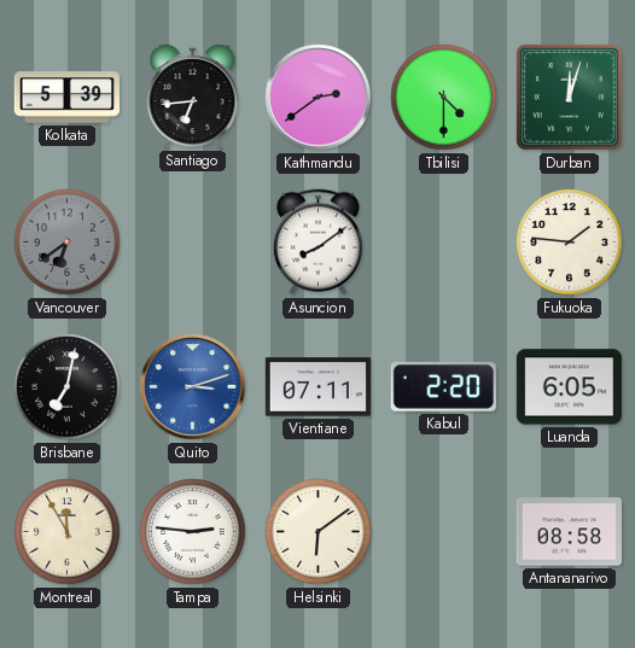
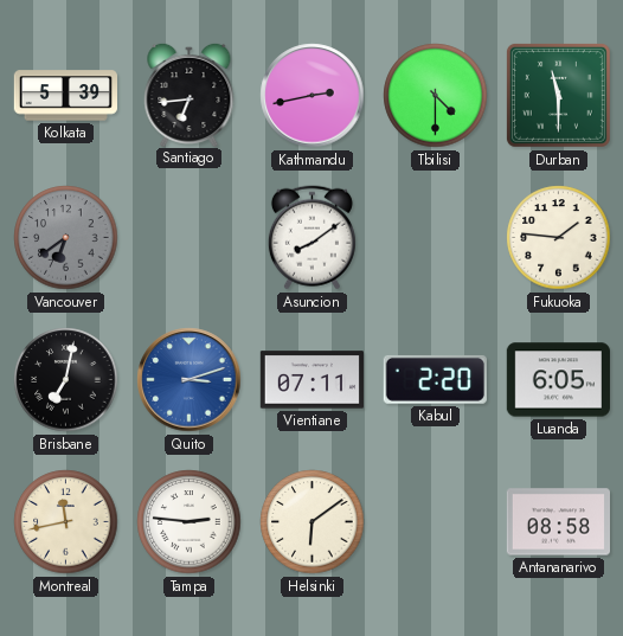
Kathmandu: 2:39 -> 2:43
Durban: 12:03 -> 11:30
Montreal: 11:55 -> 11:43
